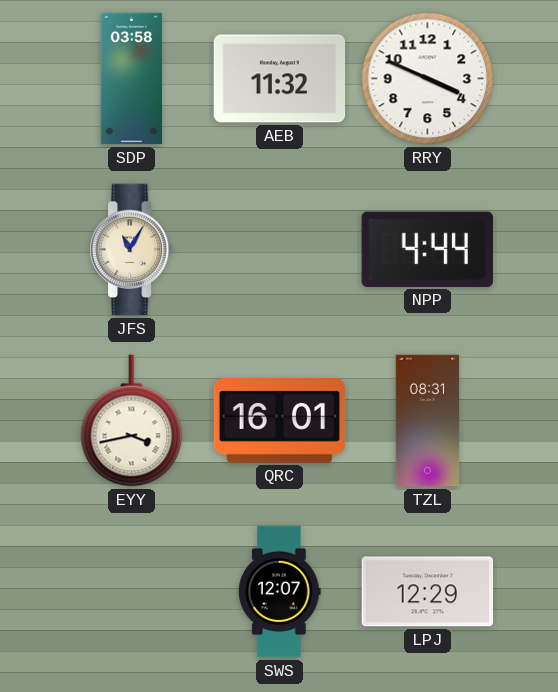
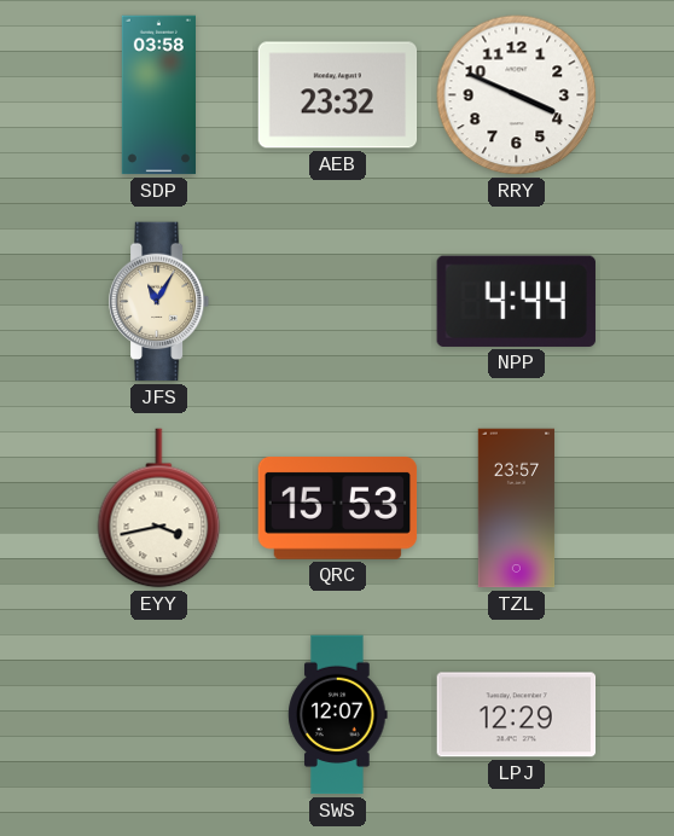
AEB: 11:32 -> 23:32
QRC: 16:01 -> 15:53
TZL: 08:31 -> 23:57
